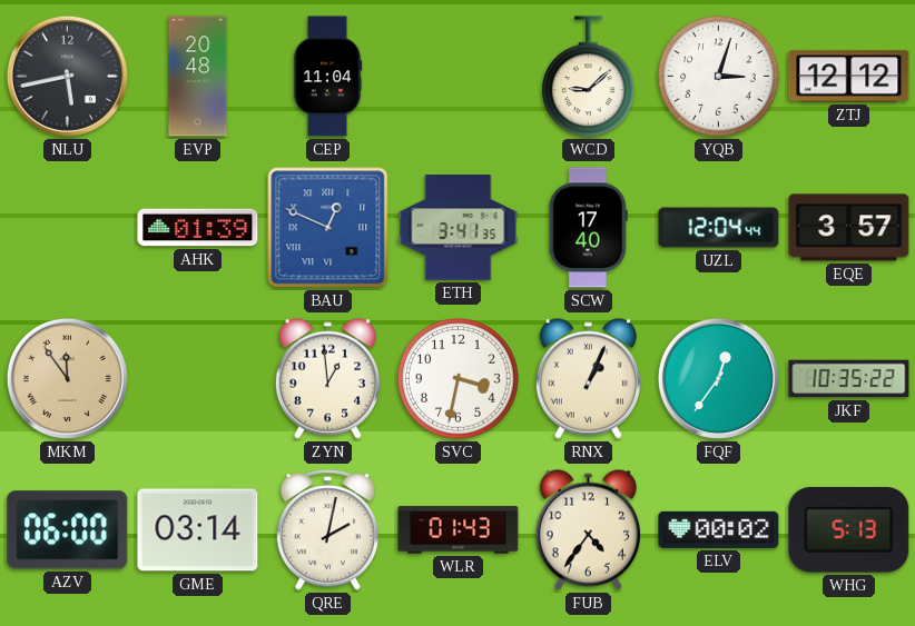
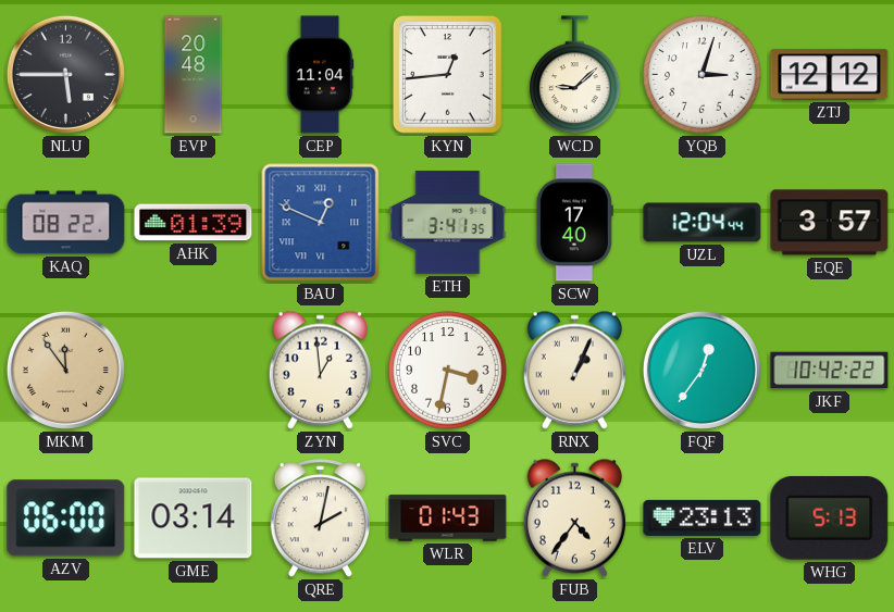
NLU: 5:43 -> 5:45
KYN: none -> 12:44
KAQ: none -> 08:22
JKF: 10:35 -> 10:42
ELV: 00:02 -> 23:13
